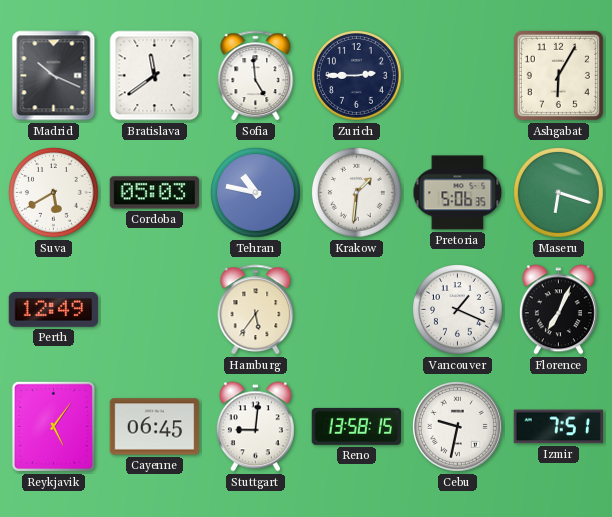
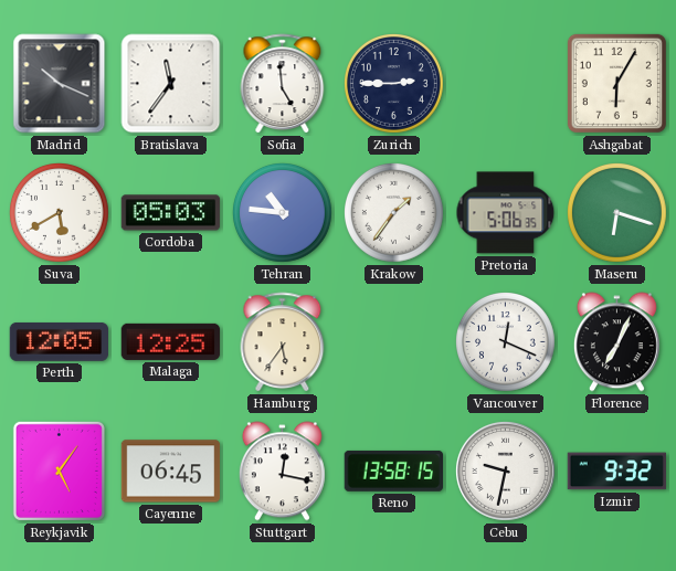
Bratislava: 11:39 -> 11:36
Tehran: 10:47 -> 10:46
Krakow: 1:31 -> 1:36
Perth: 12:49 -> 12:05
Malaga: none -> 12:25
Vancouver: 1:19 -> 12:19
Stuttgart: 9:01 -> 12:17
Izmir: 7:51 -> 9:32
